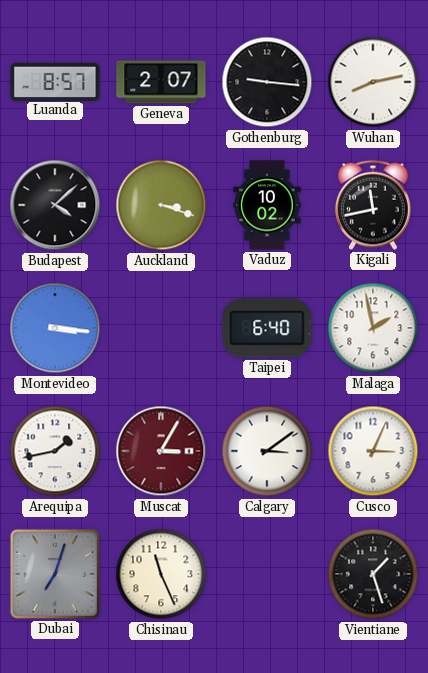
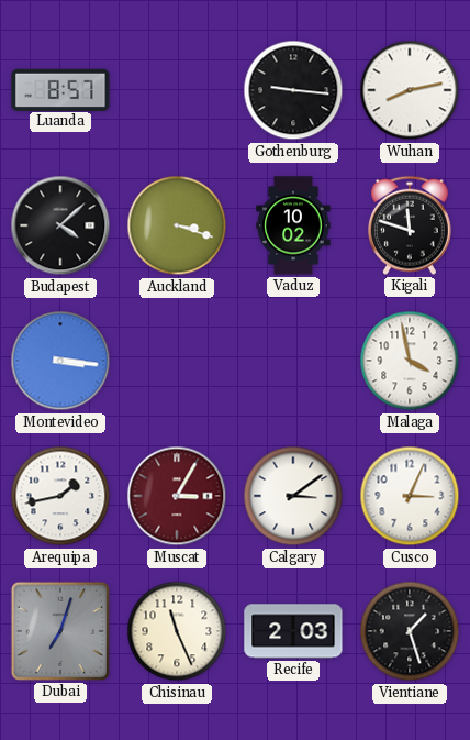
Geneva: 2:07 -> none
Kigali: 11:43 -> 11:48
Taipei: 6:40 -> none
Malaga: 1:58 -> 3:58
Recife: none -> 2:03
